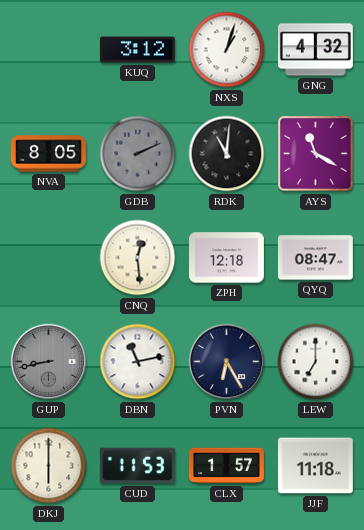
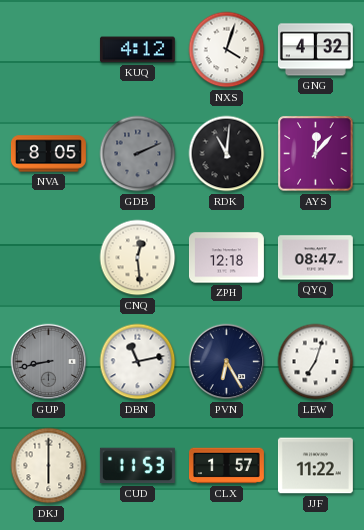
KUQ: 3:12 -> 4:12
NXS: 1:03 -> 4:03
AYS: 11:20 -> 12:07
LEW: 7:00 -> 7:03
JJF: 11:18 -> 11:22
